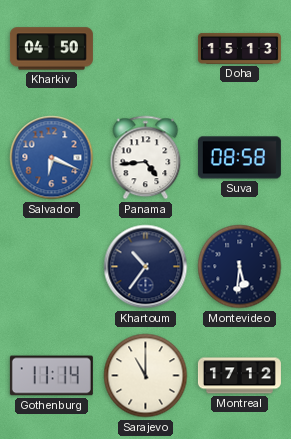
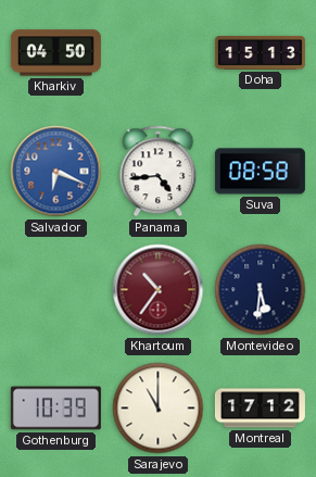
Khartoum dial: navy -> burgundy
Gothenburg: 11:14 -> 10:39
